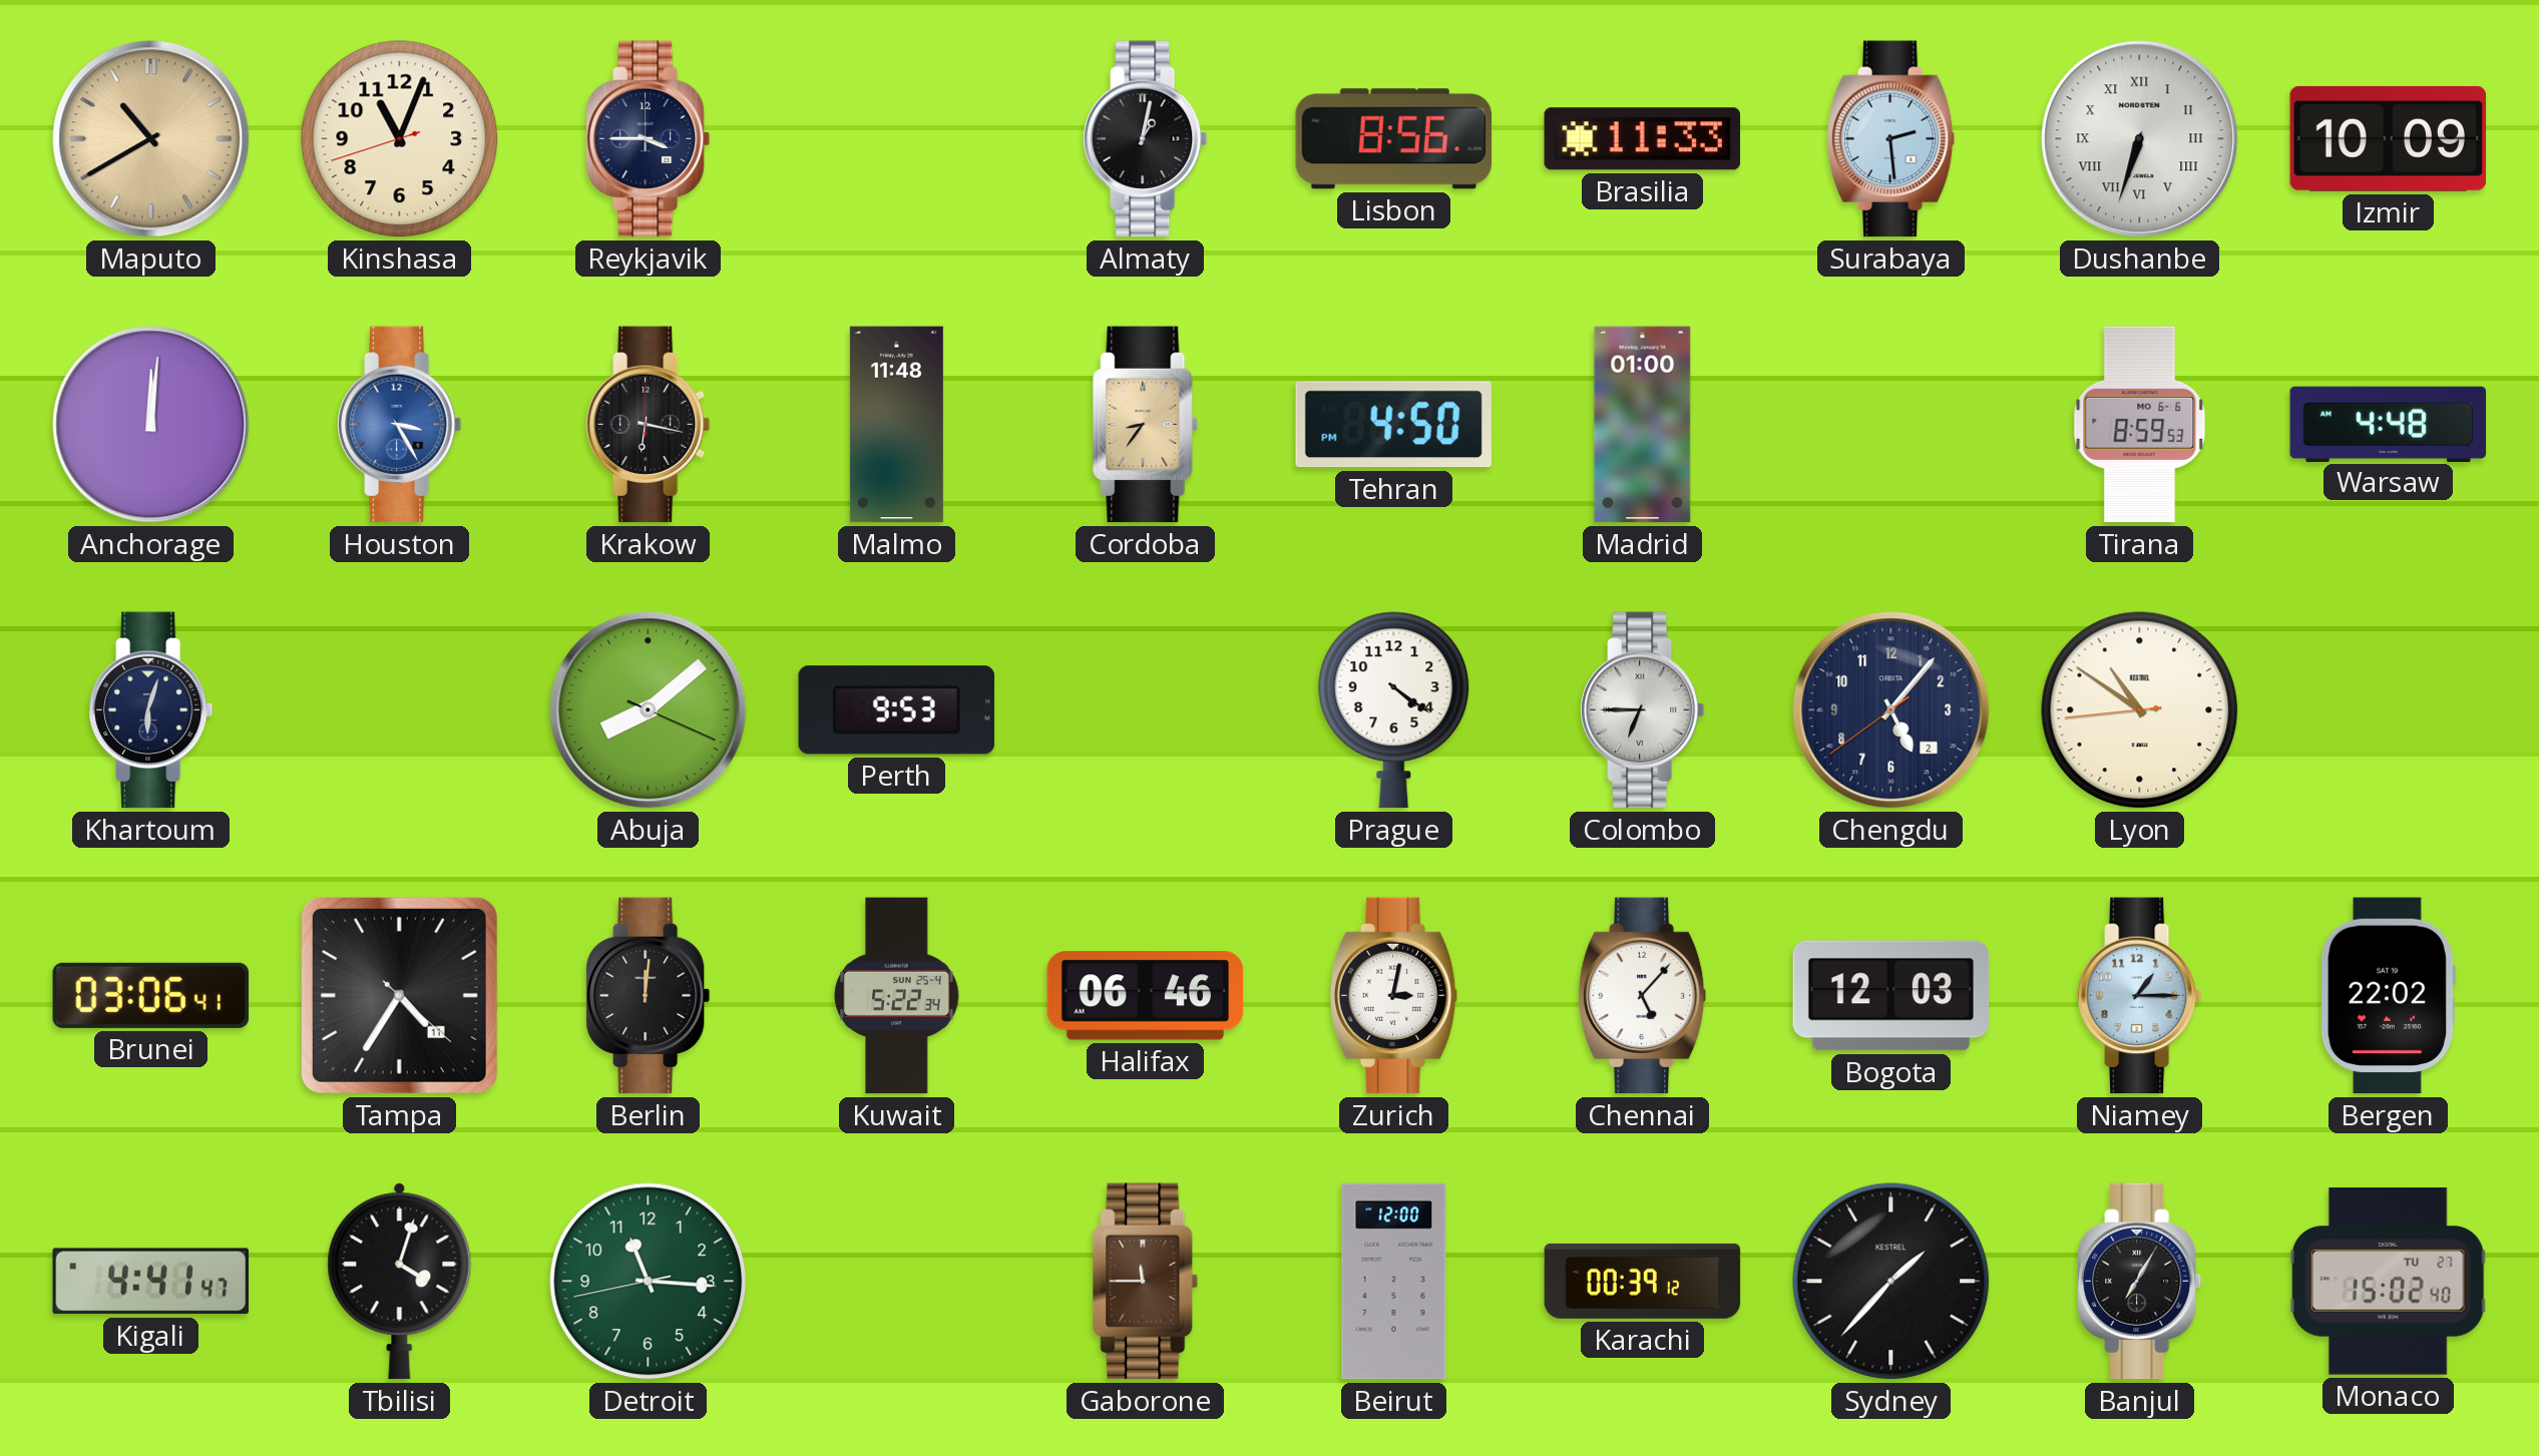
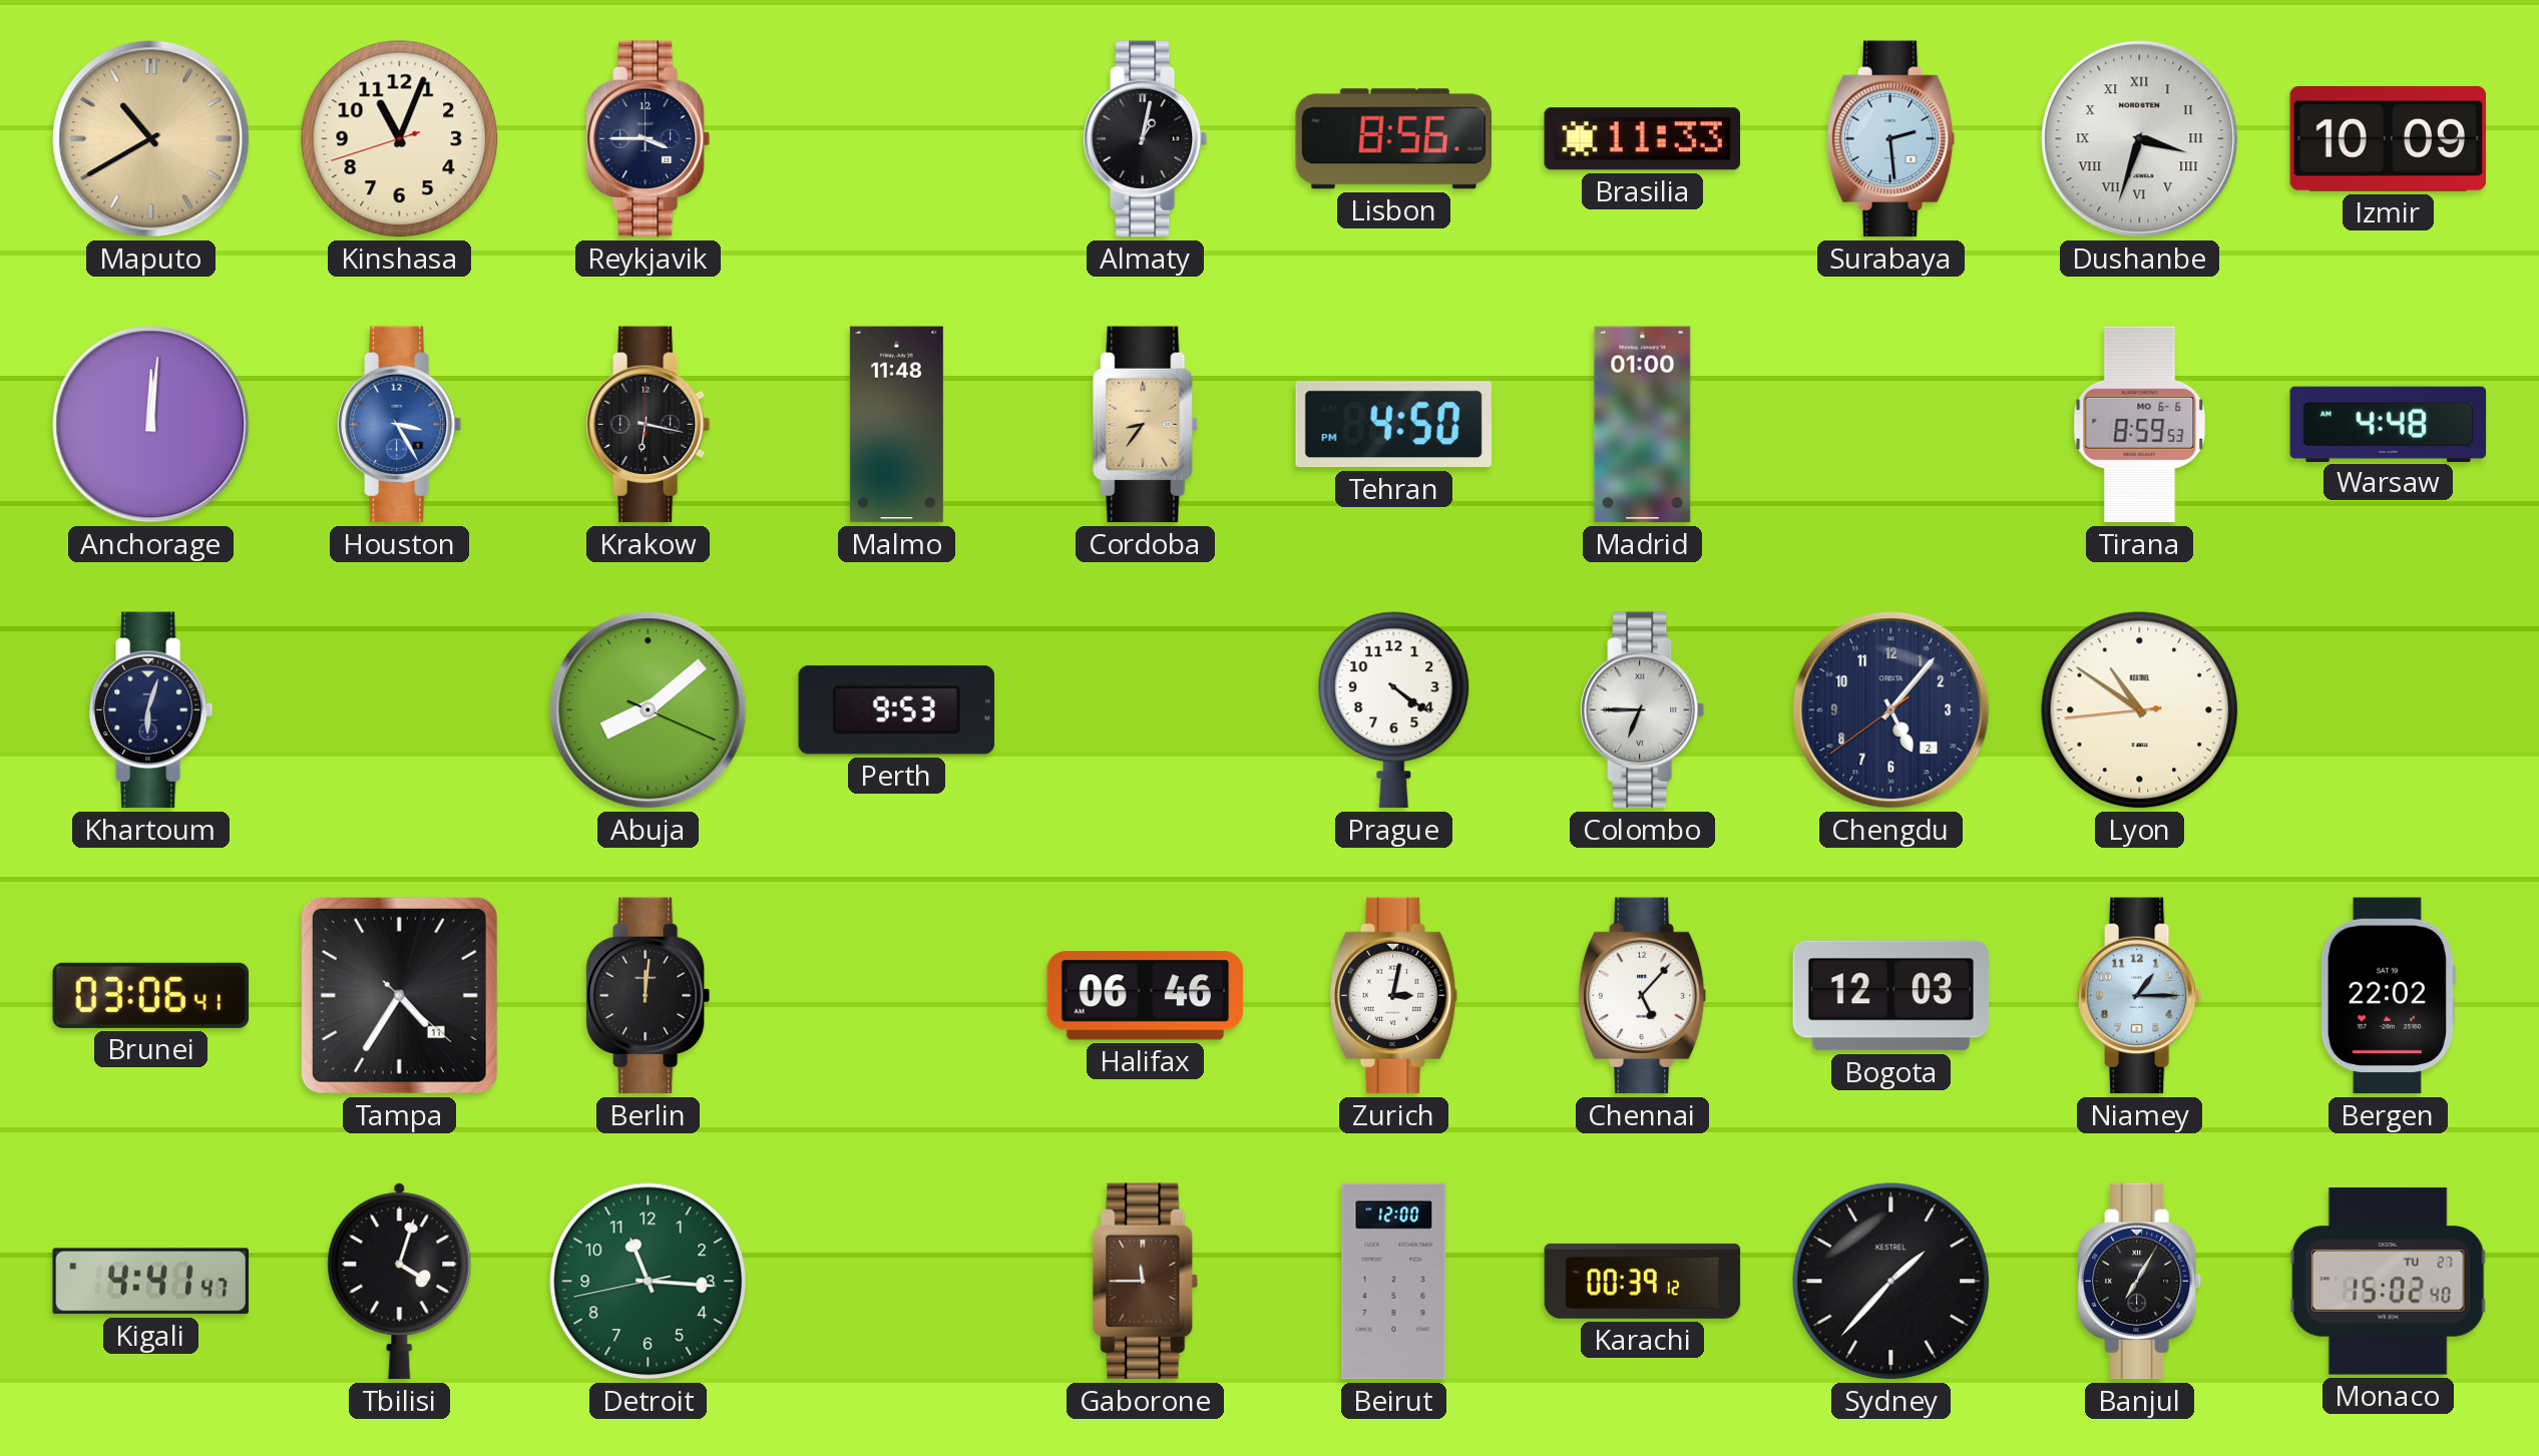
Dushanbe: 6:33 -> 3:33
Kuwait: 5:22 -> none
